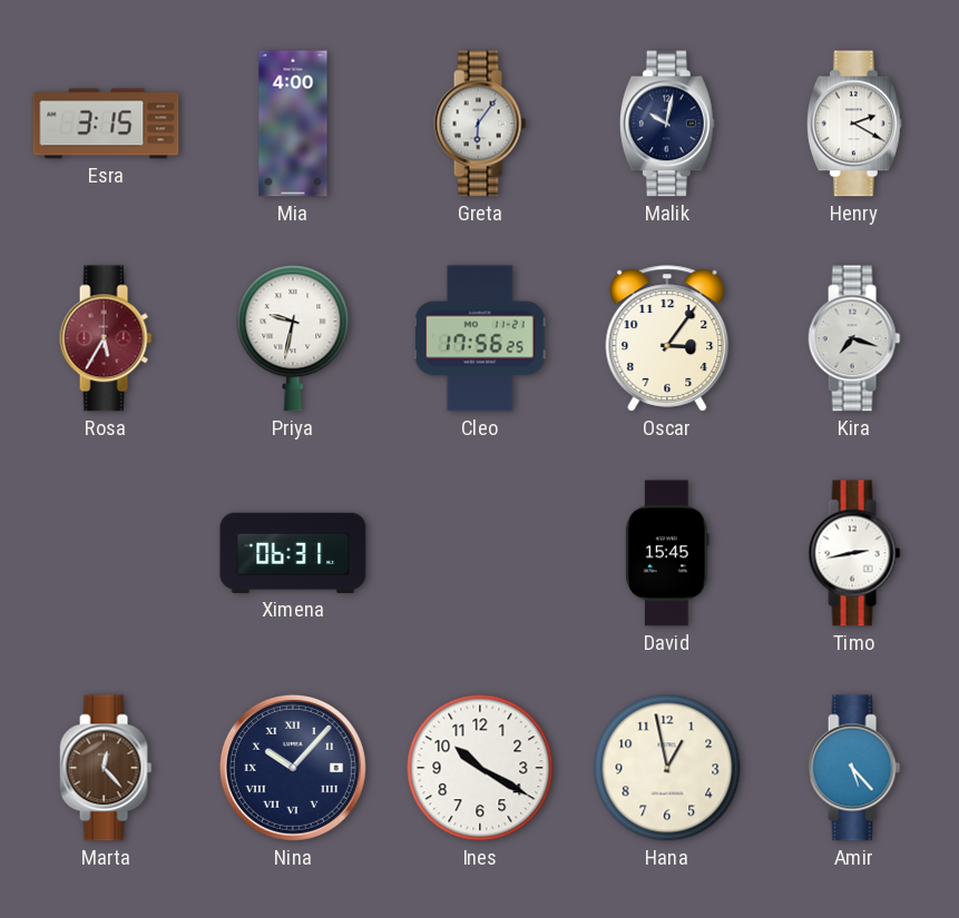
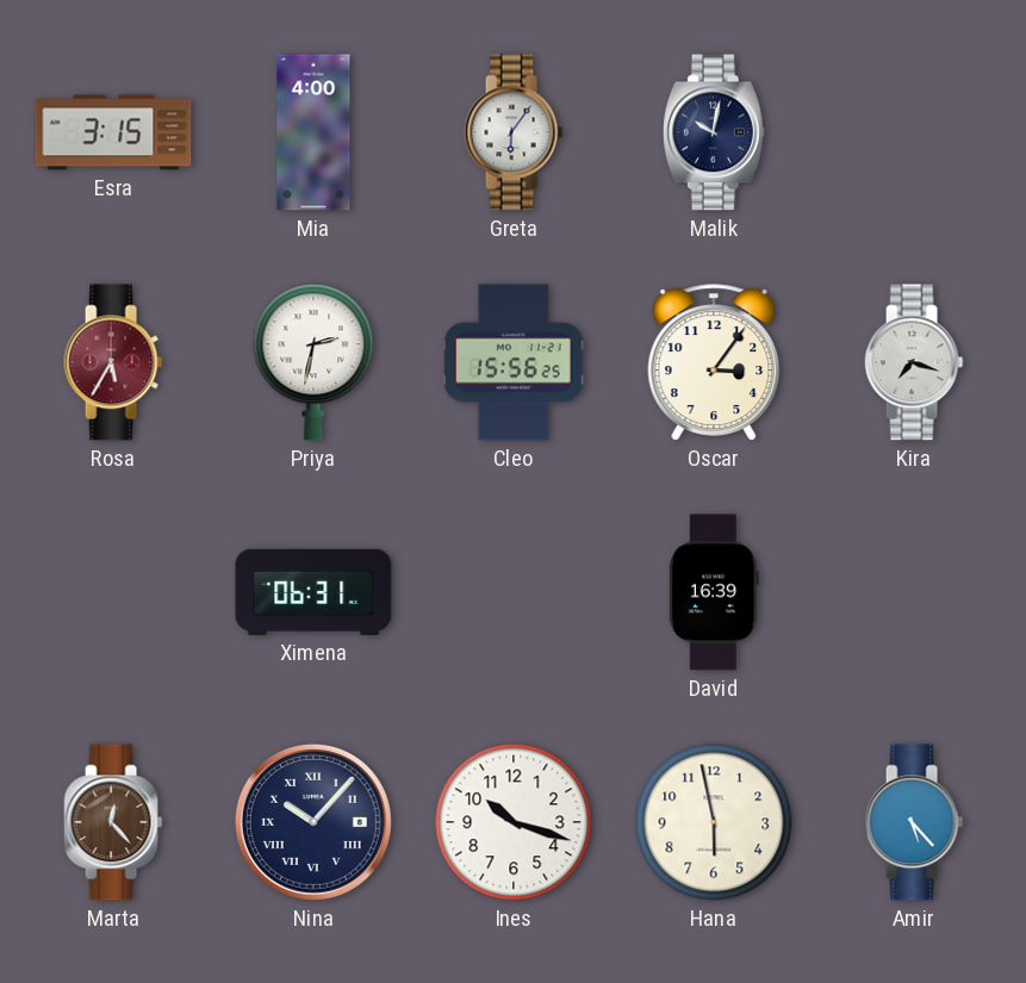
Henry: 2:20 -> none
Priya: 9:32 -> 2:32
Cleo: 17:56 -> 15:56
David: 15:45 -> 16:39
Timo: 2:43 -> none
Ines: 10:20 -> 10:18
Hana: 12:58 -> 5:58
